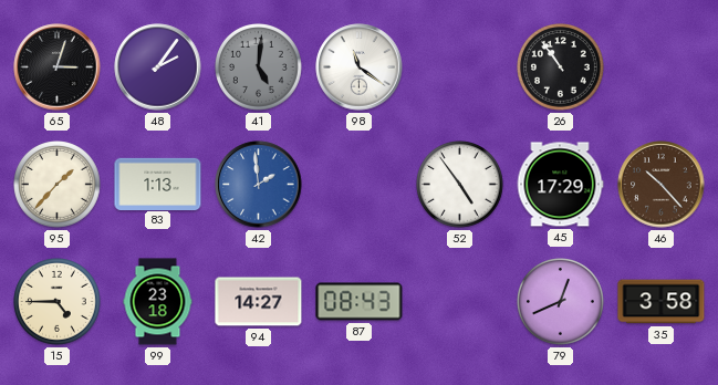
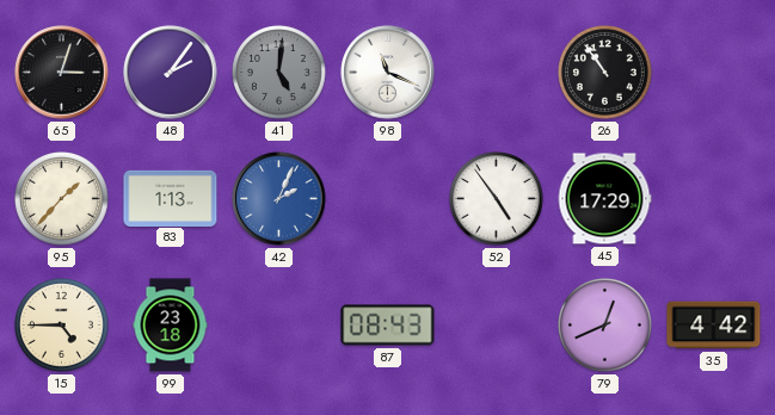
98: 11:21 -> 11:19
42: 1:59 -> 2:04
46: 10:23 -> none
94: 14:27 -> none
35: 3:58 -> 4:42
